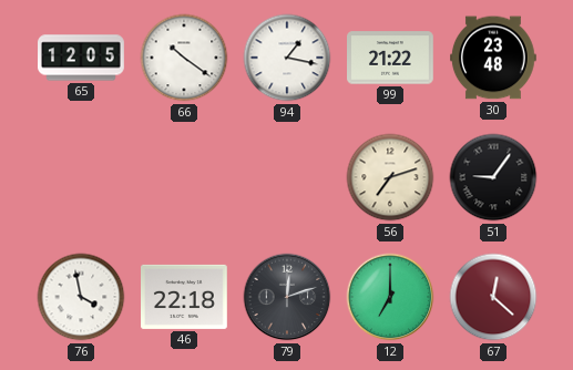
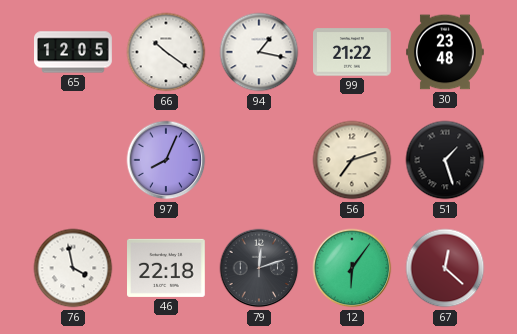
97: none -> 8:04
51: 9:06 -> 1:27
12: 7:00 -> 6:06
